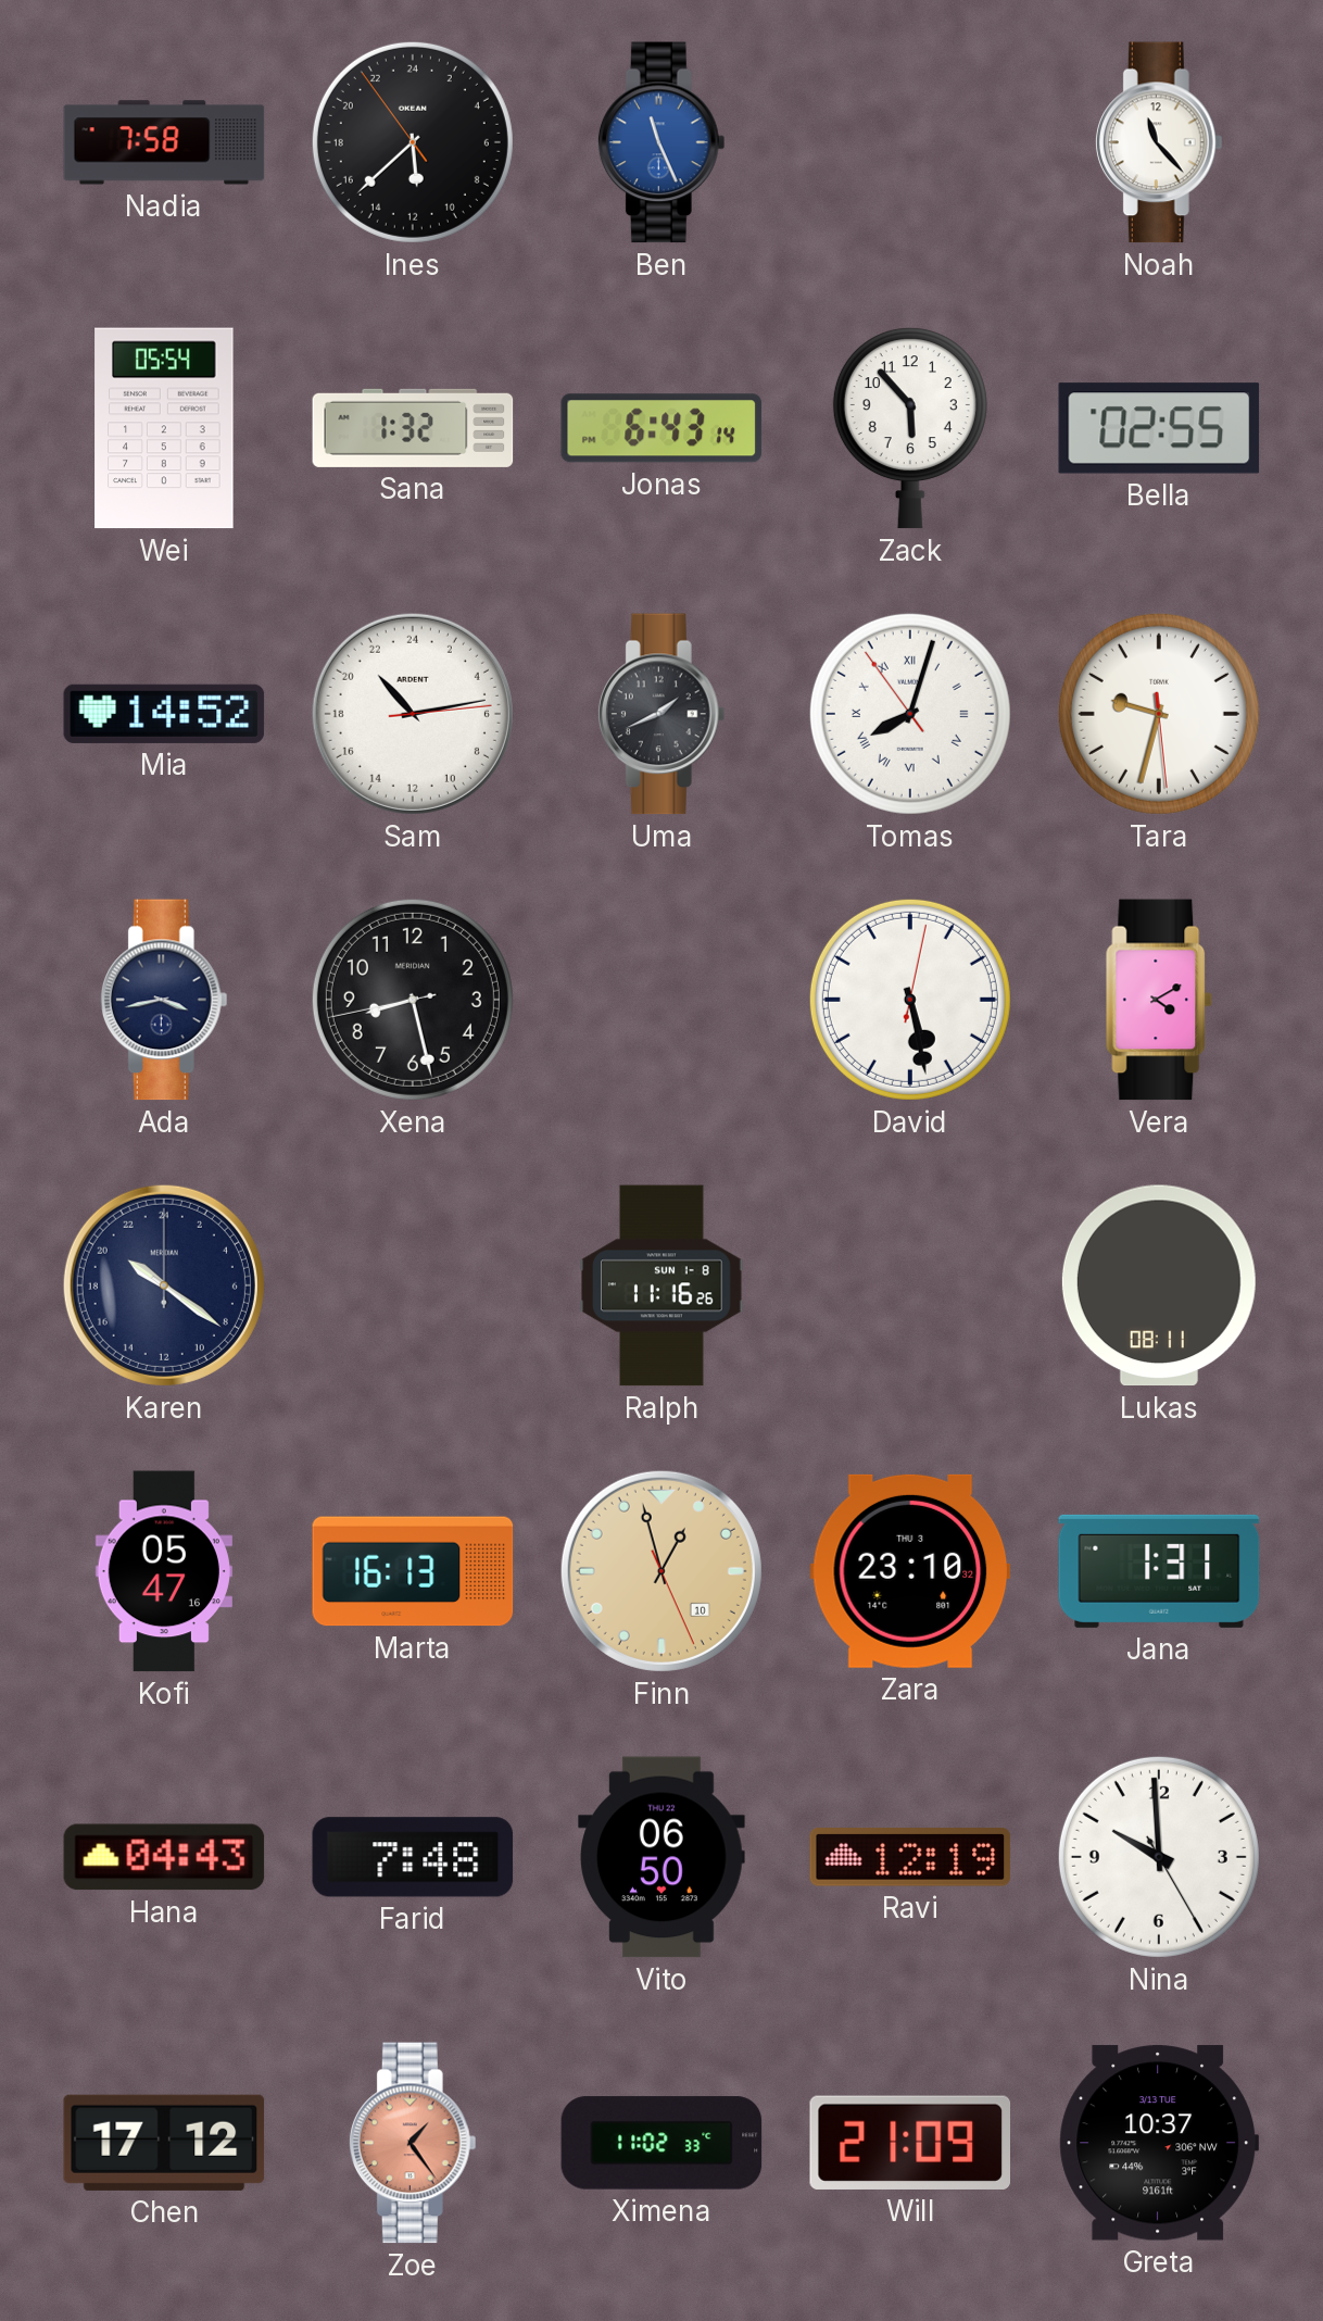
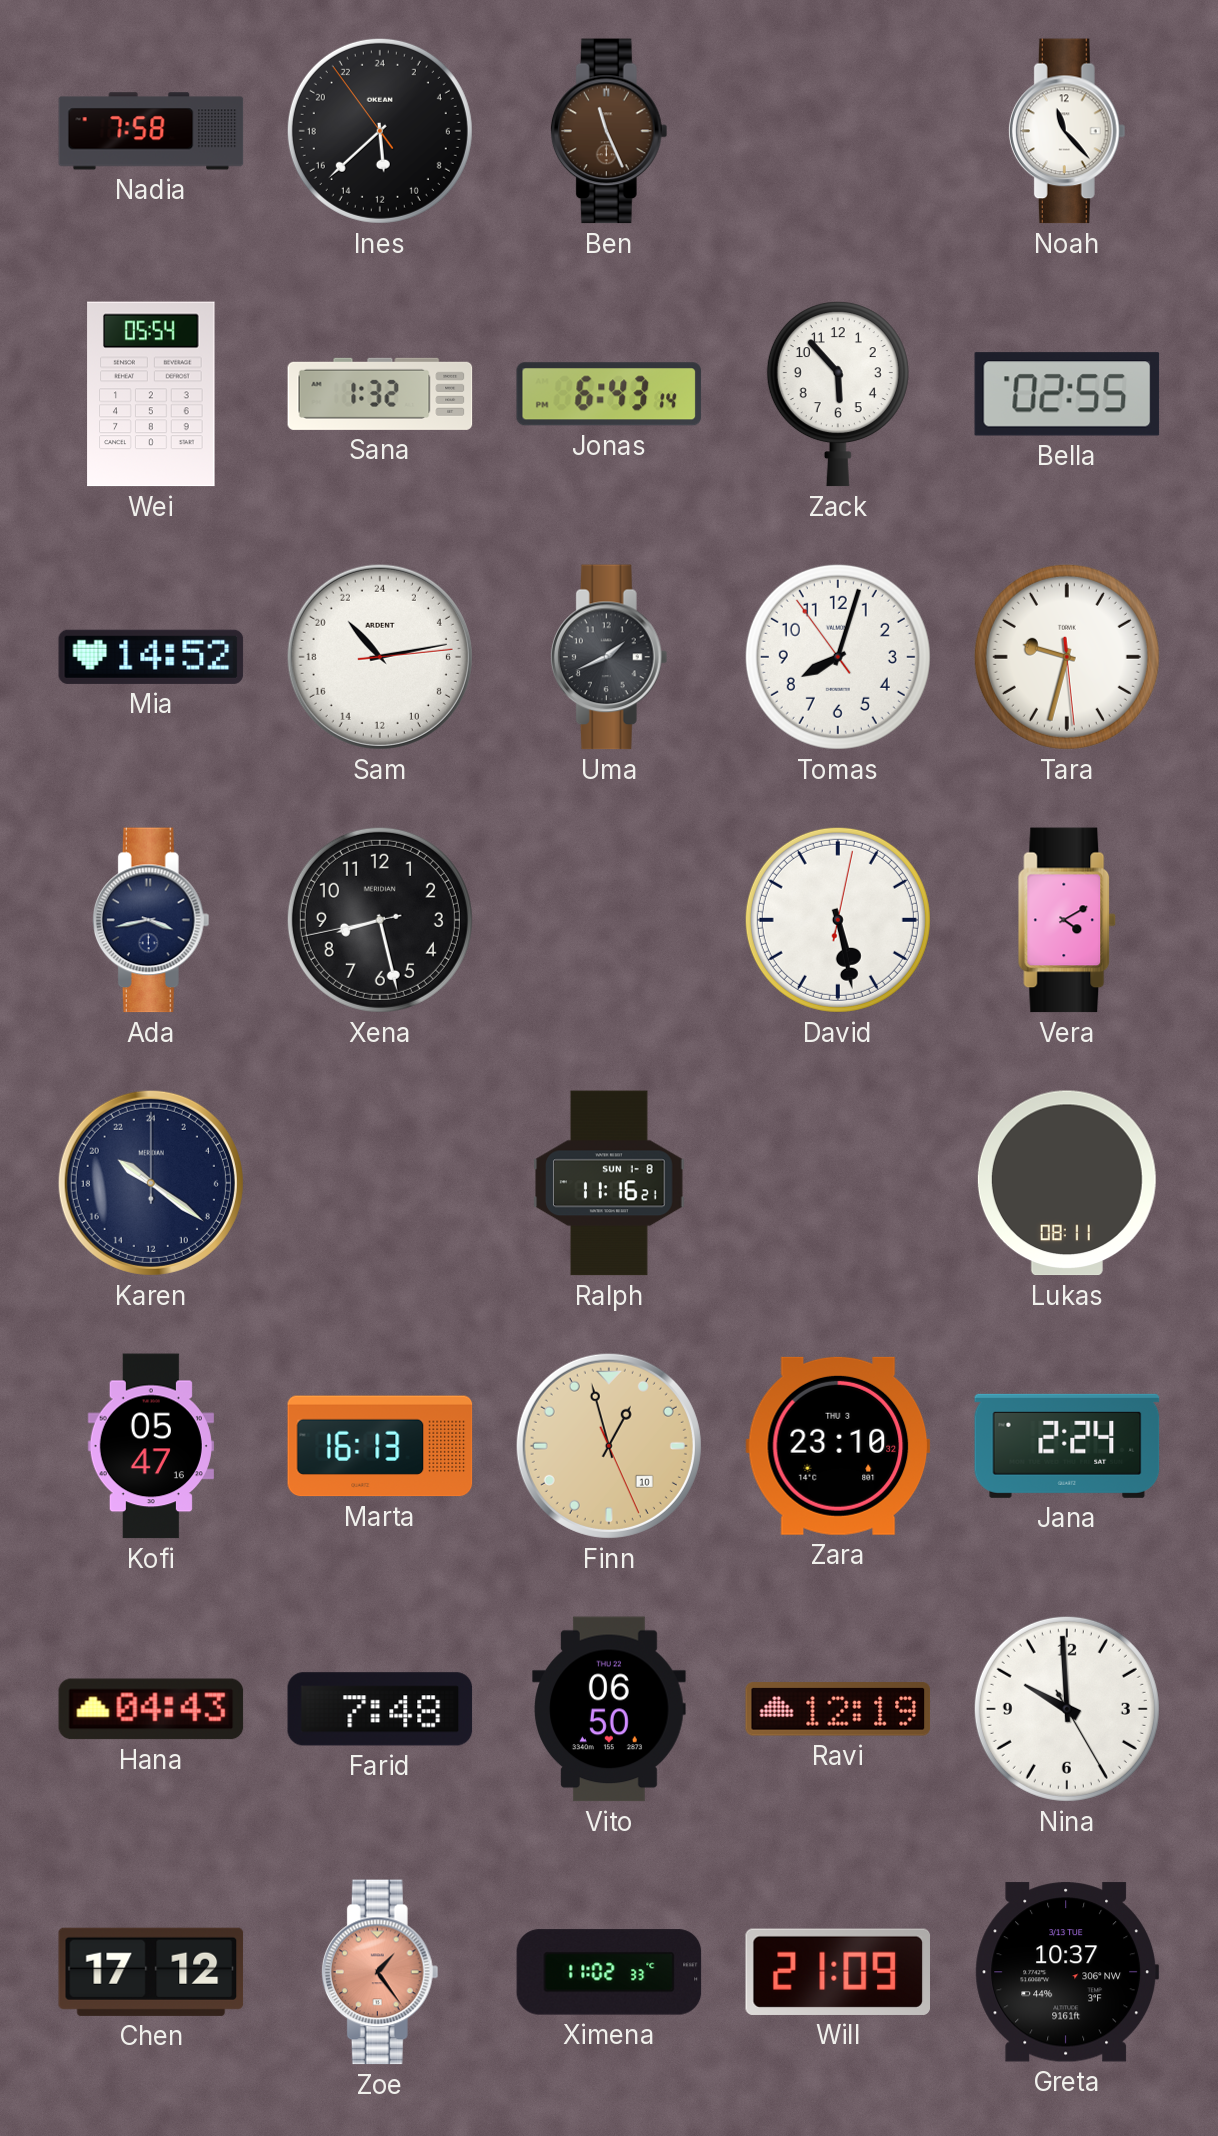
Ben dial: blue -> brown
Tomas numerals: Roman -> Arabic
Ralph: 11:16:26 -> 11:16:21
Jana: 1:31 -> 2:24
